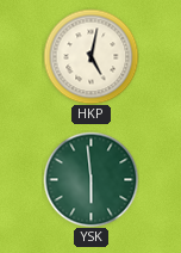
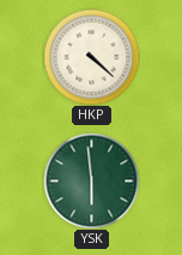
HKP: 5:02 -> 4:22
